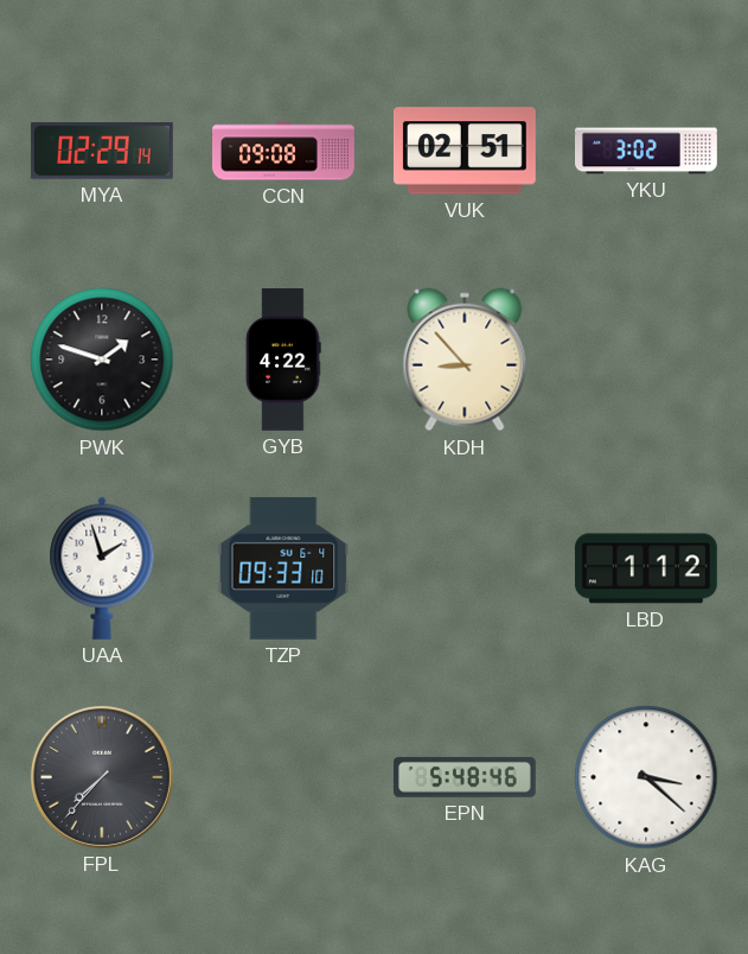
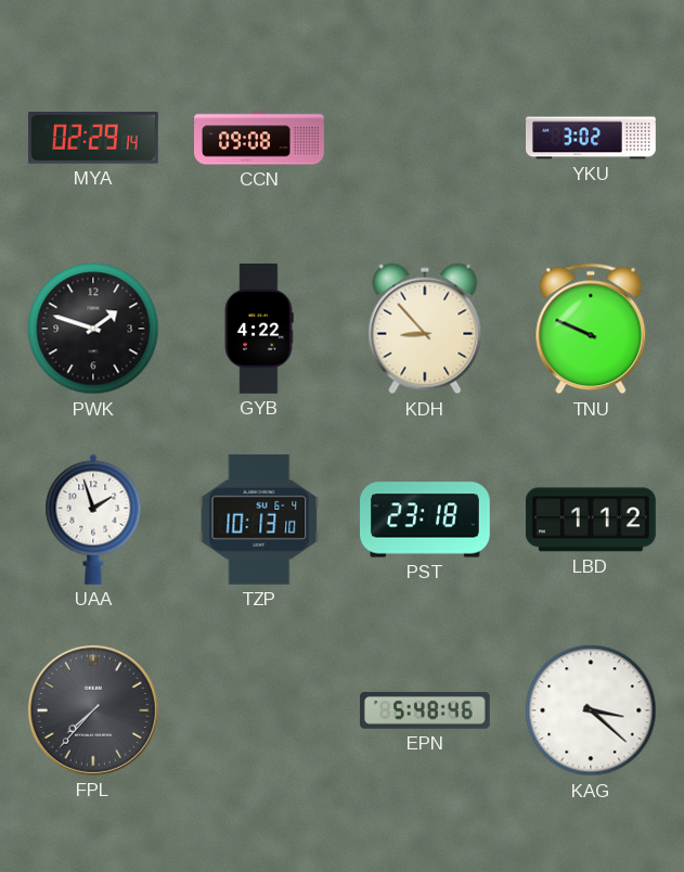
VUK: 02:51 -> none
TNU: none -> 9:49
TZP: 09:33 -> 10:13
PST: none -> 23:18
